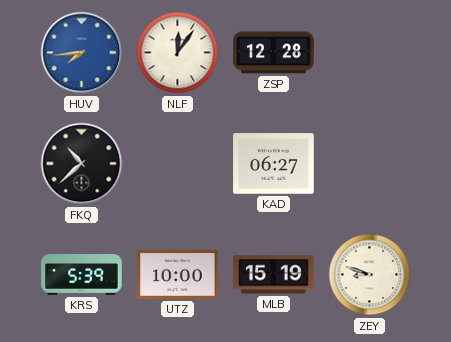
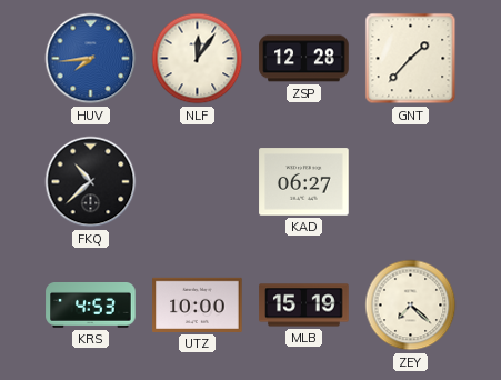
GNT: none -> 1:37
KRS: 5:39 -> 4:53
ZEY: 8:48 -> 7:22
